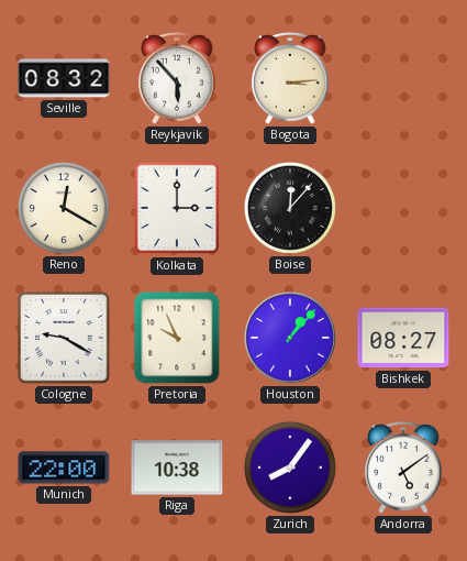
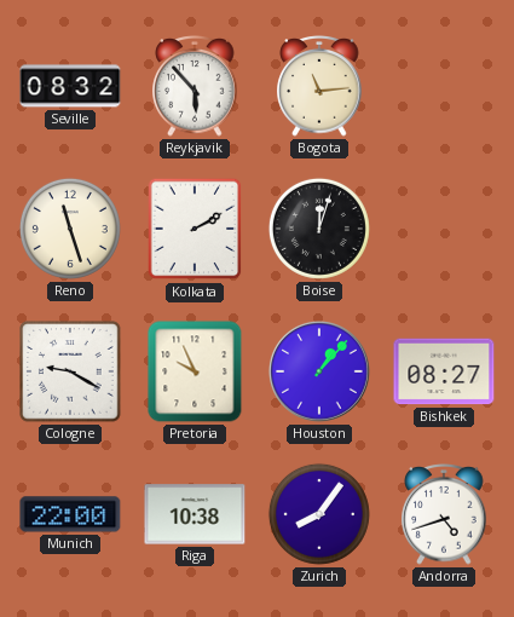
Bogota: 3:14 -> 11:14
Reno: 12:20 -> 11:27
Kolkata: 3:00 -> 2:10
Boise: 12:07 -> 12:03
Andorra: 5:09 -> 4:42
